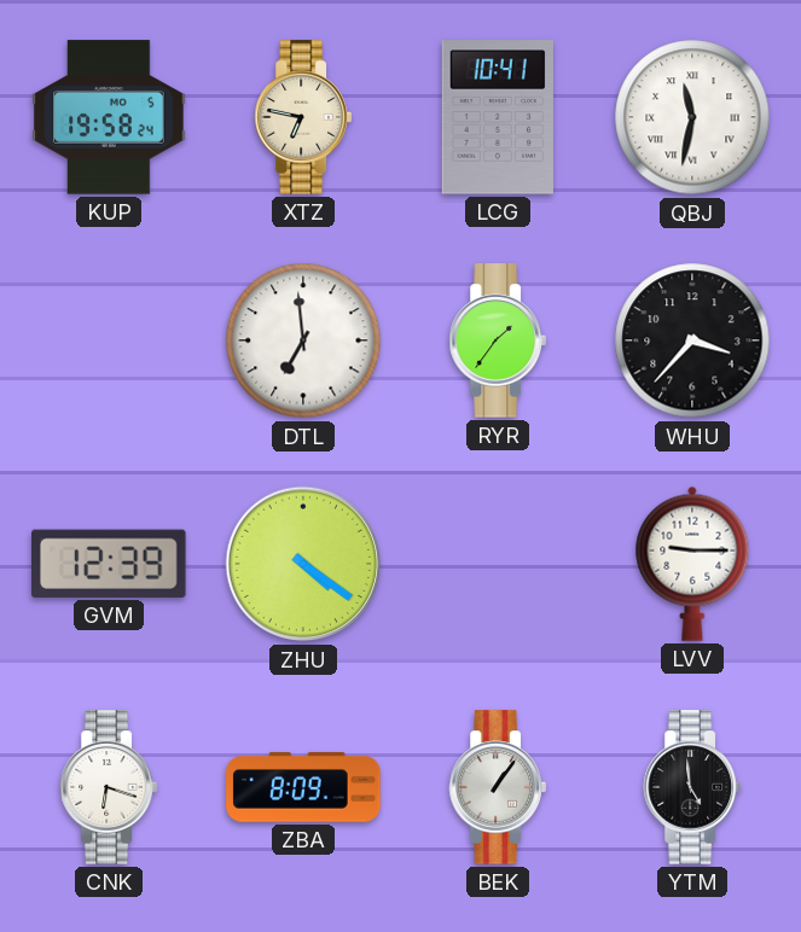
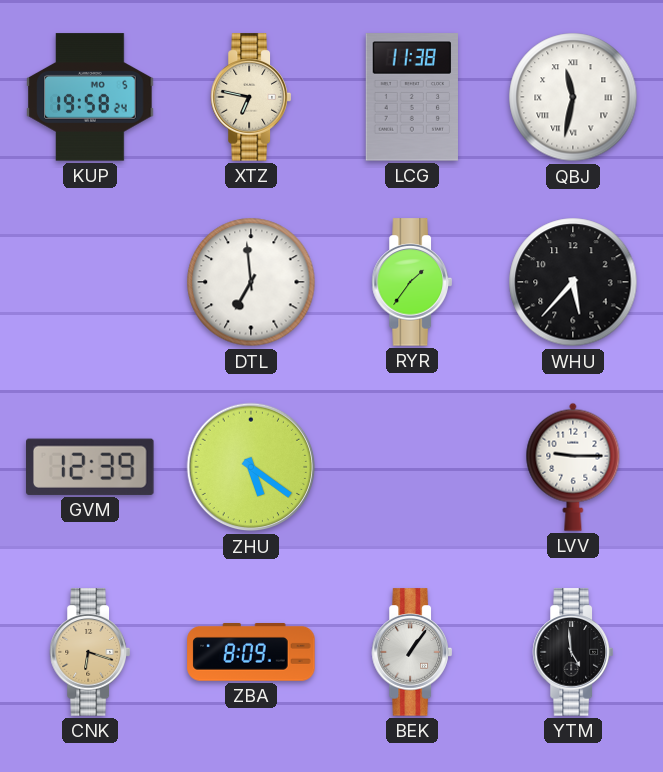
LCG: 10:41 -> 11:38
WHU: 3:37 -> 5:37
ZHU: 4:21 -> 5:21
CNK dial: white -> champagne
